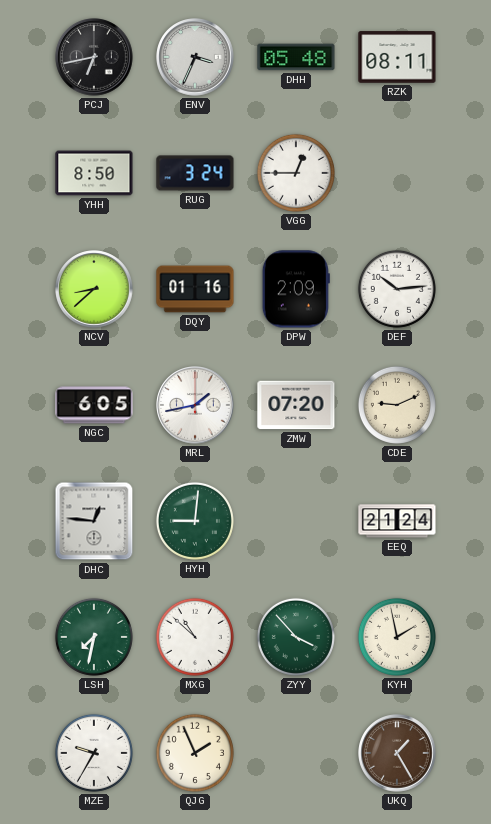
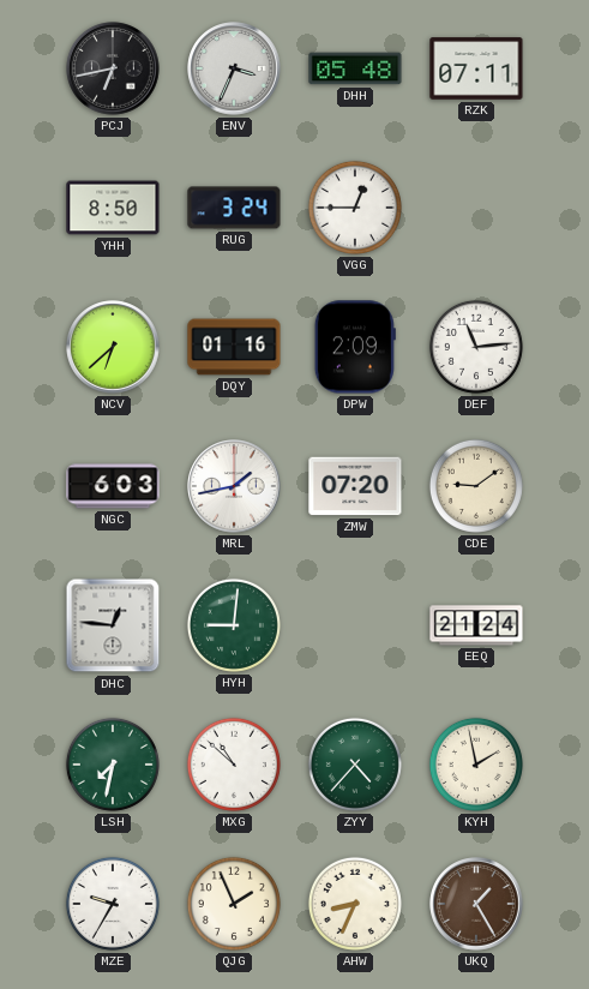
RZK: 08:11 -> 07:11
NCV: 8:38 -> 6:38
DEF: 10:14 -> 11:14
NGC: 6:05 -> 6:03
CDE: 9:11 -> 9:09
ZYY: 3:53 -> 4:37
AHW: none -> 8:34
